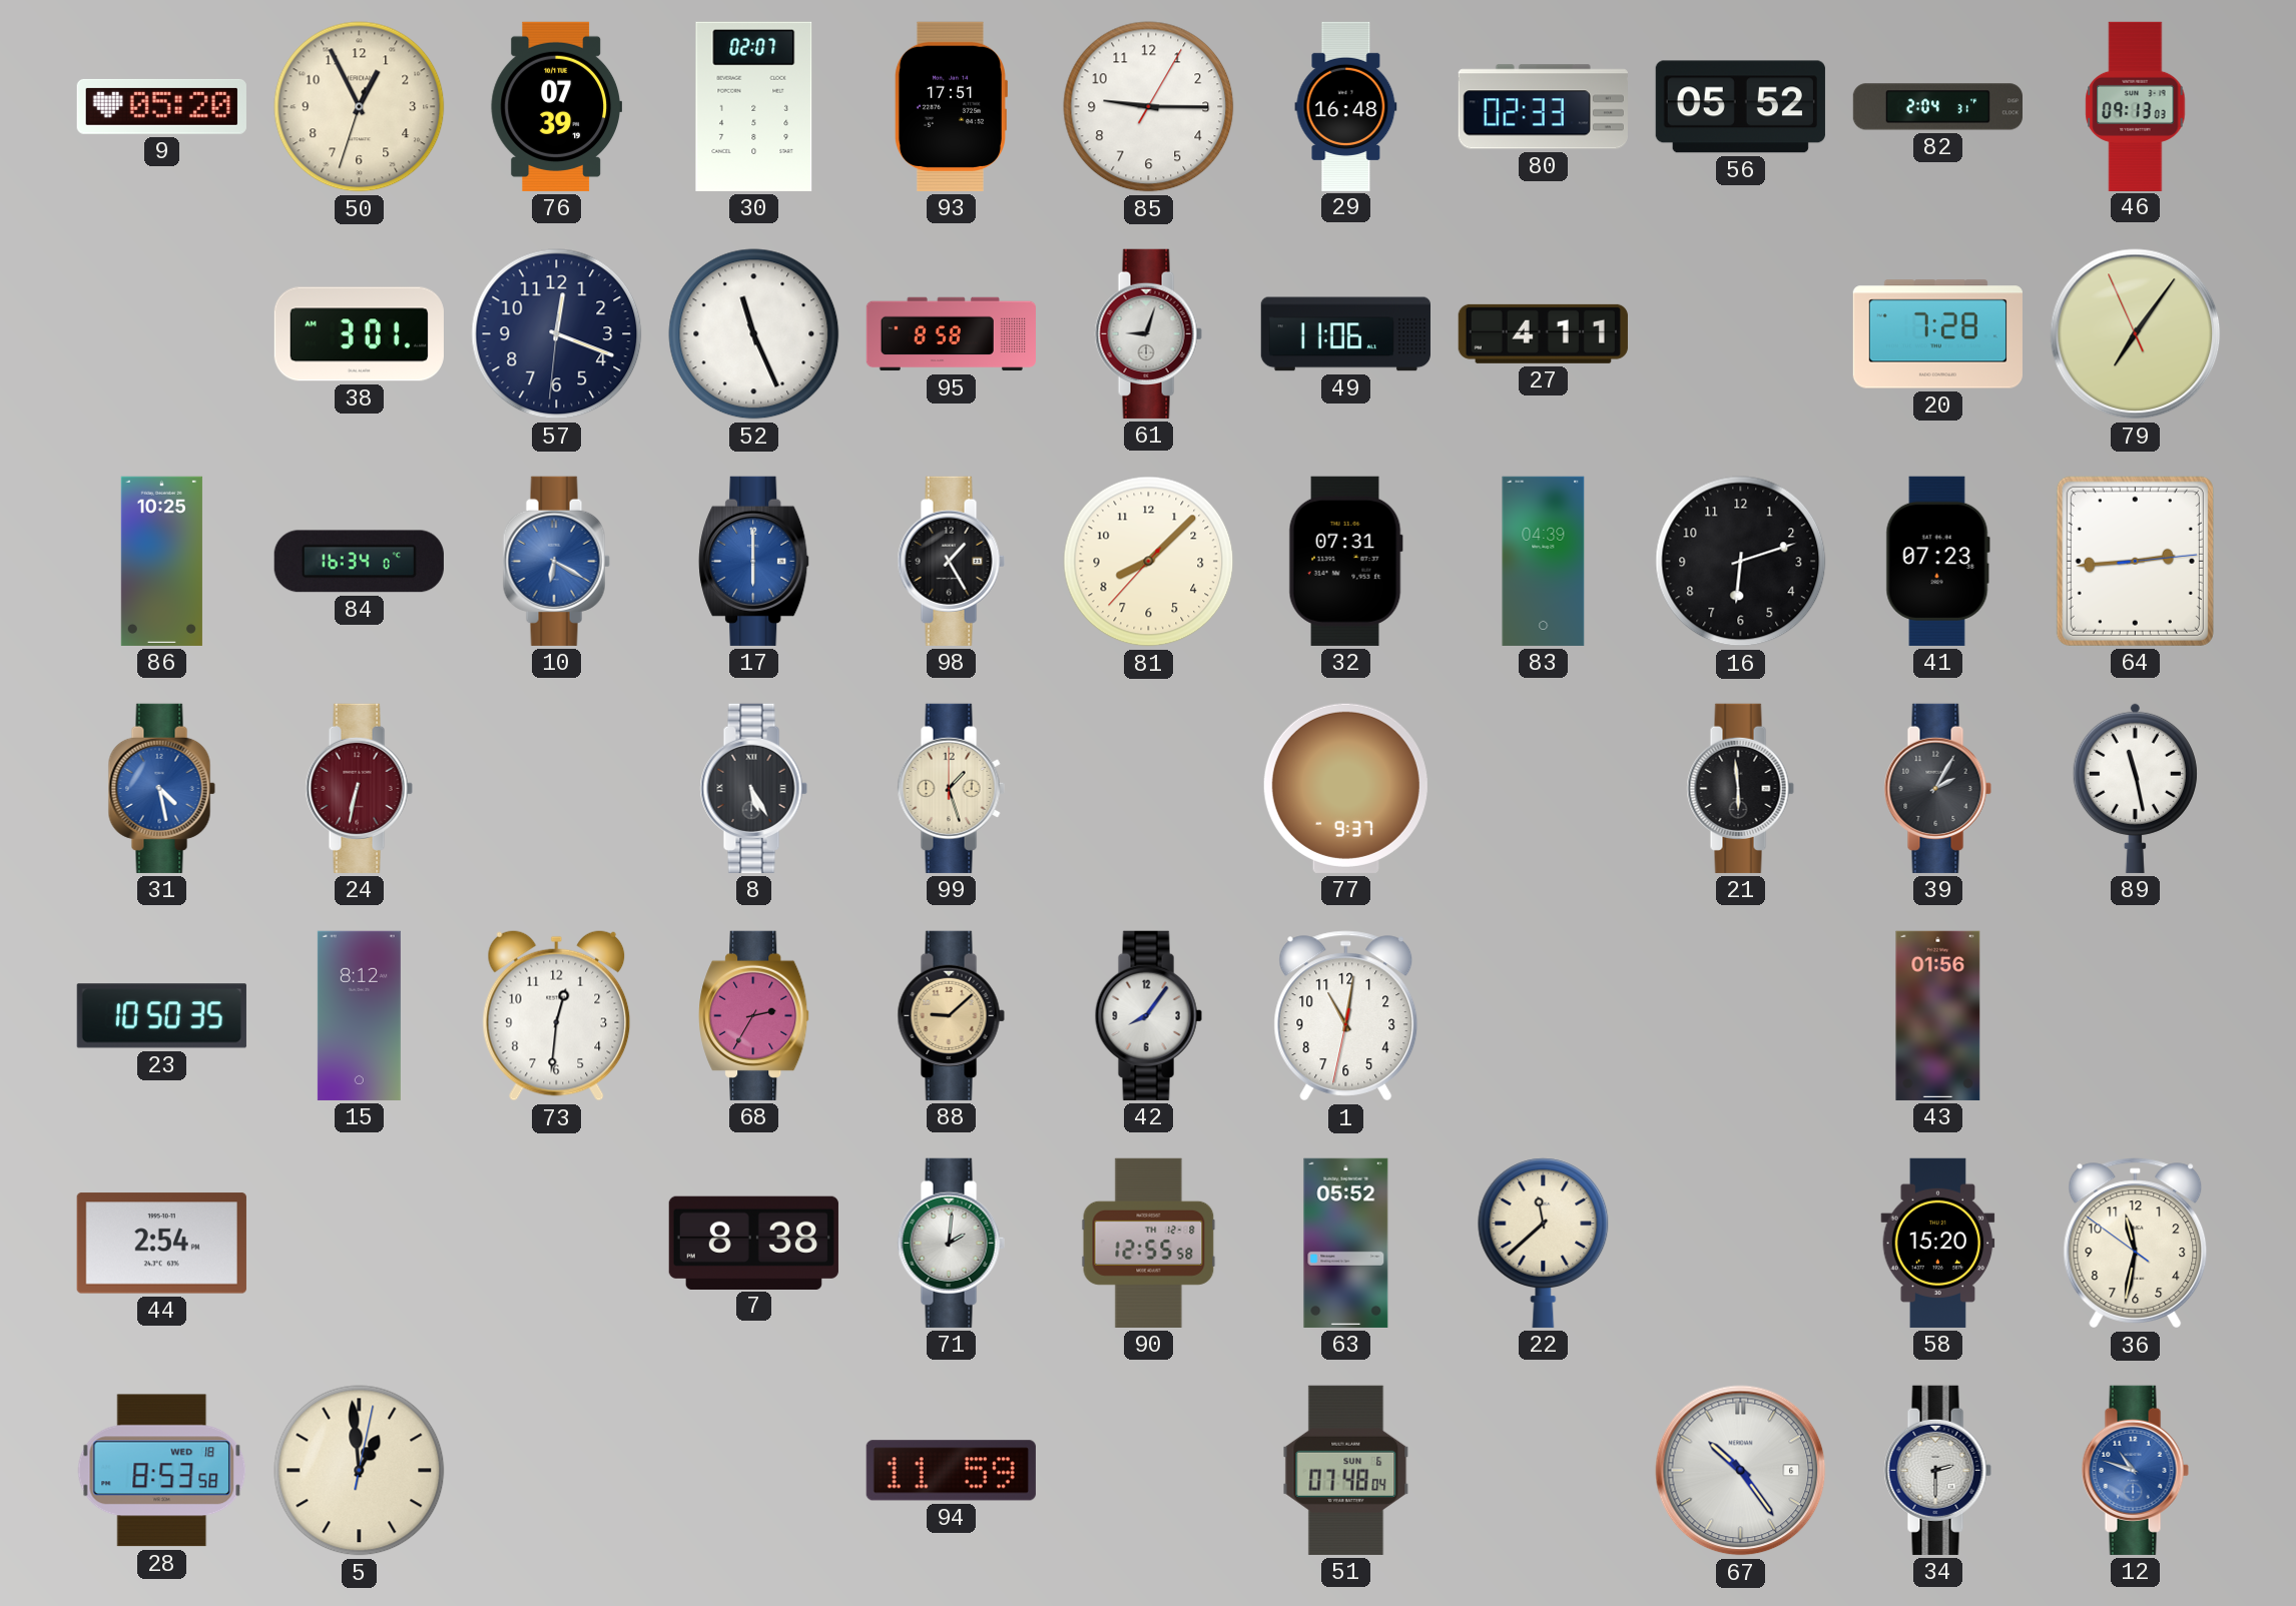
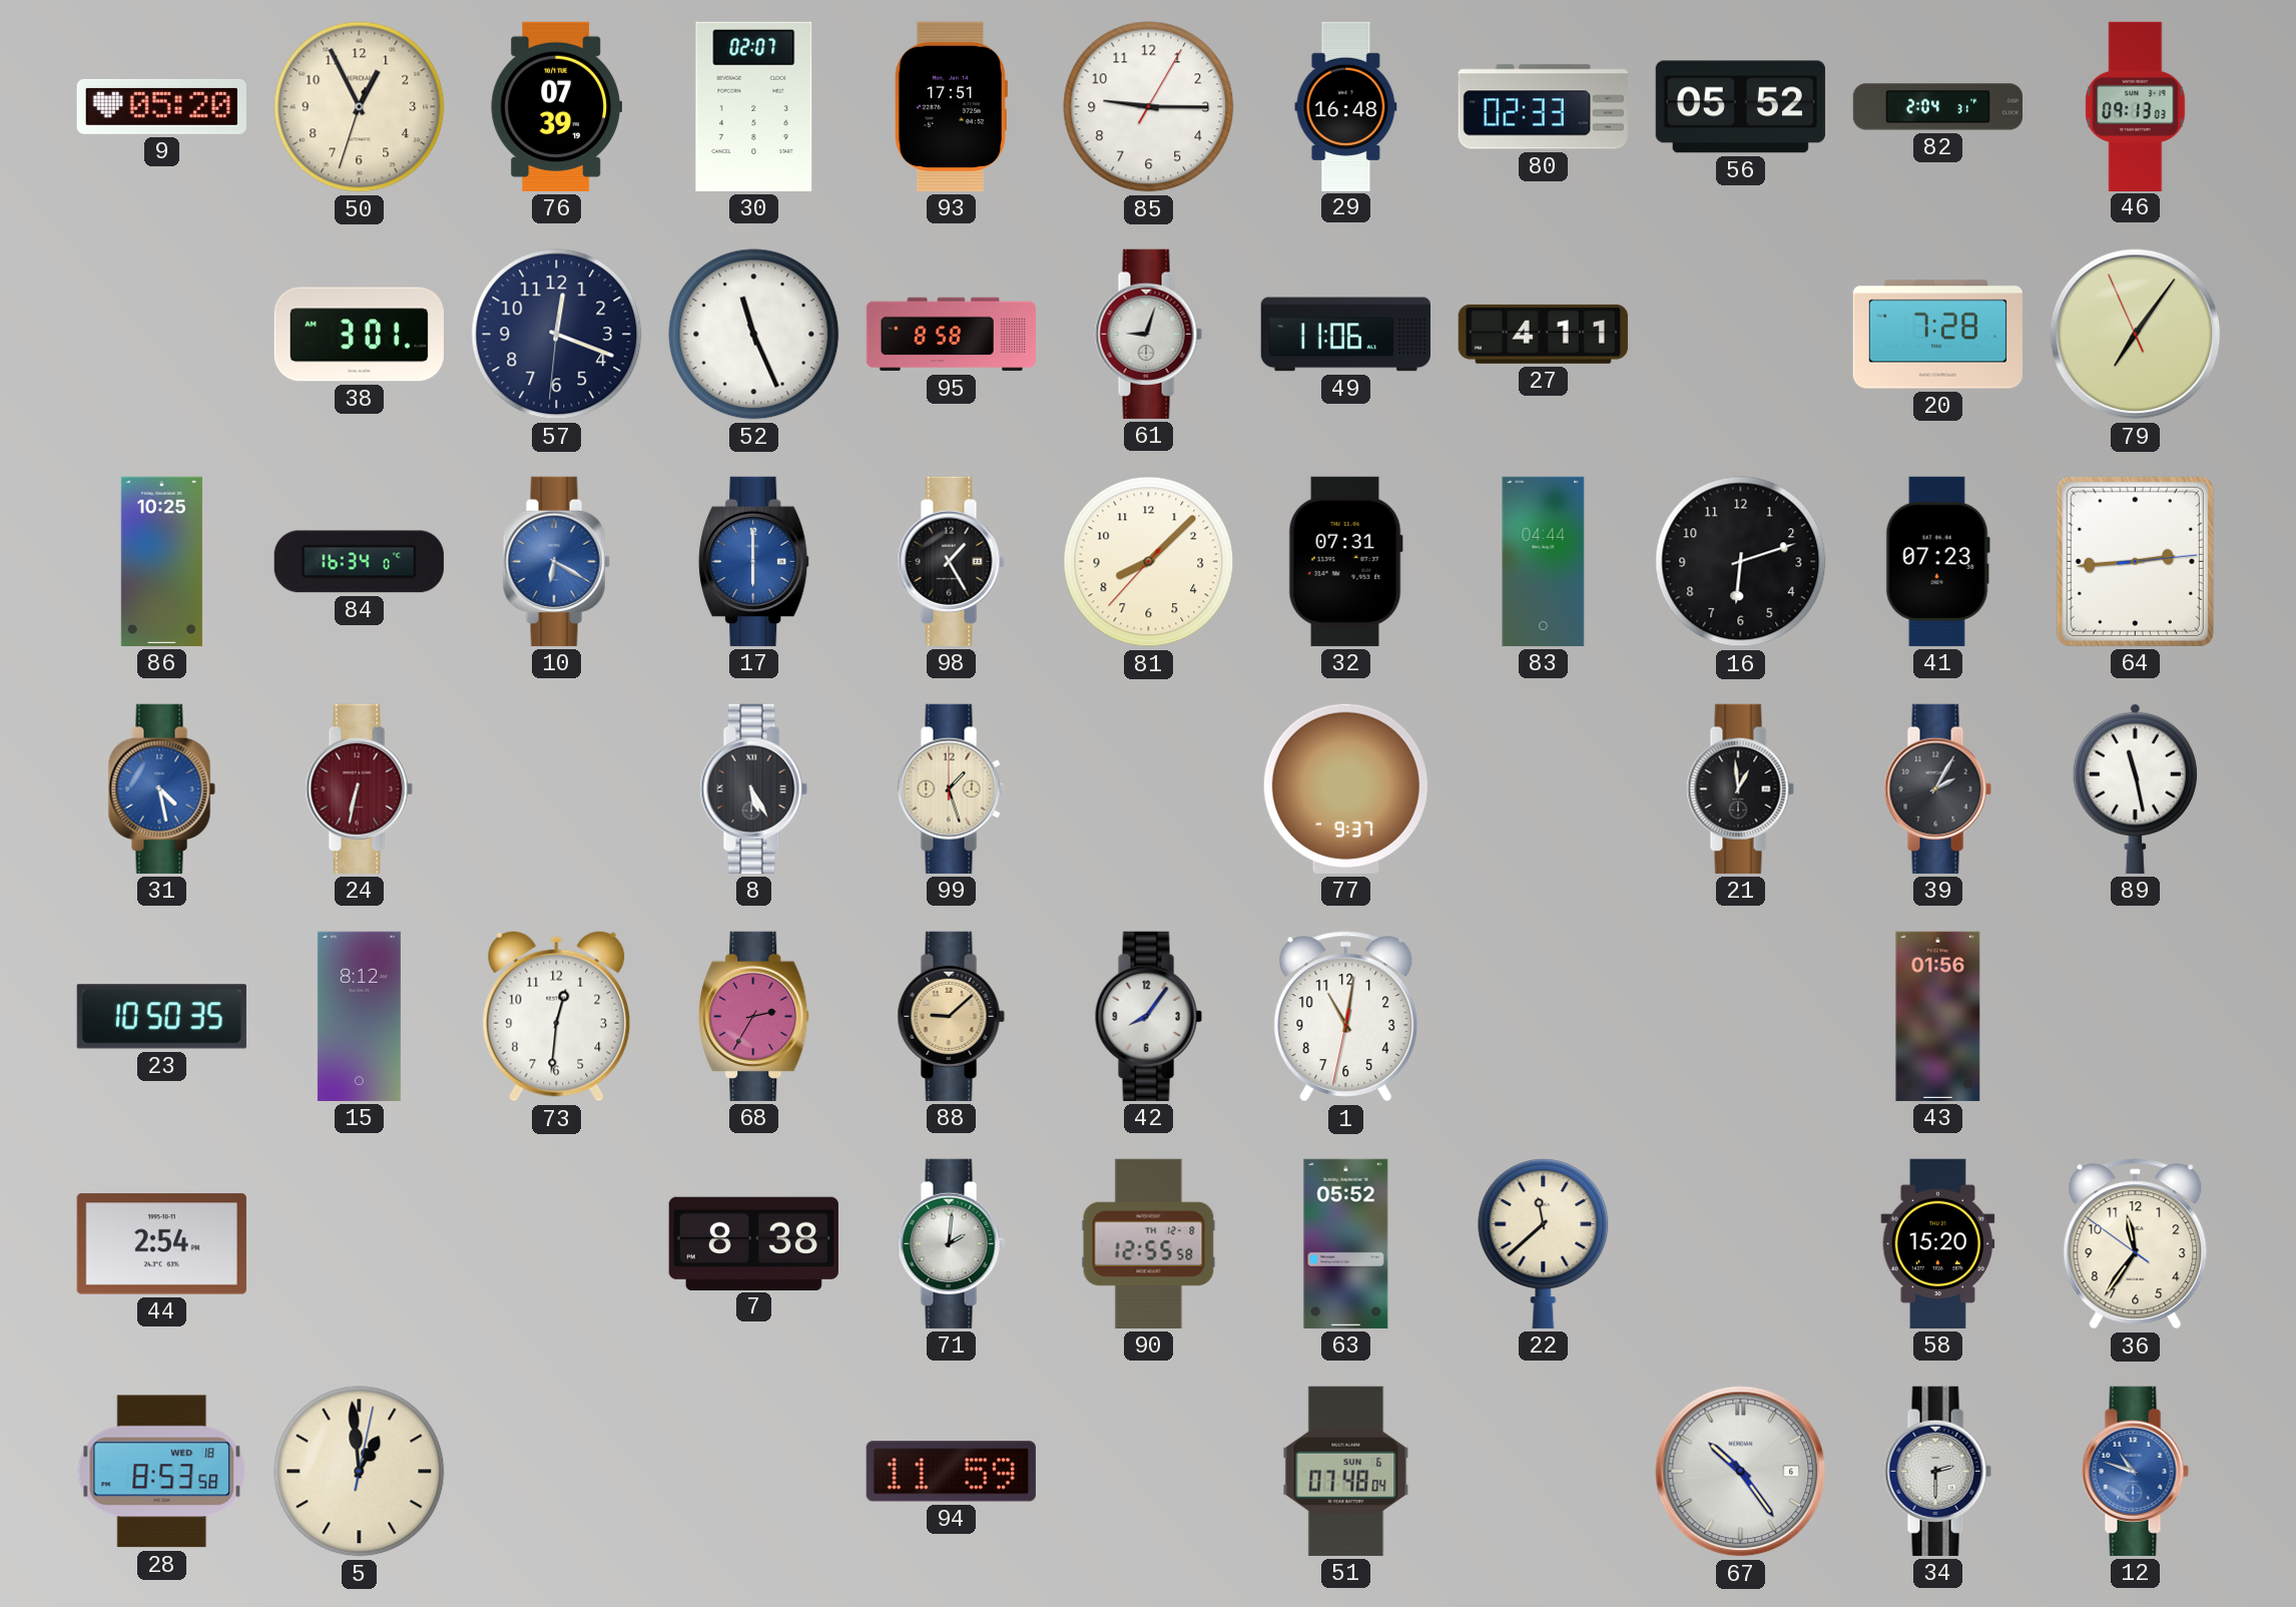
83: 04:39 -> 04:44
21: 5:59 -> 12:59
36: 11:31 -> 11:35
